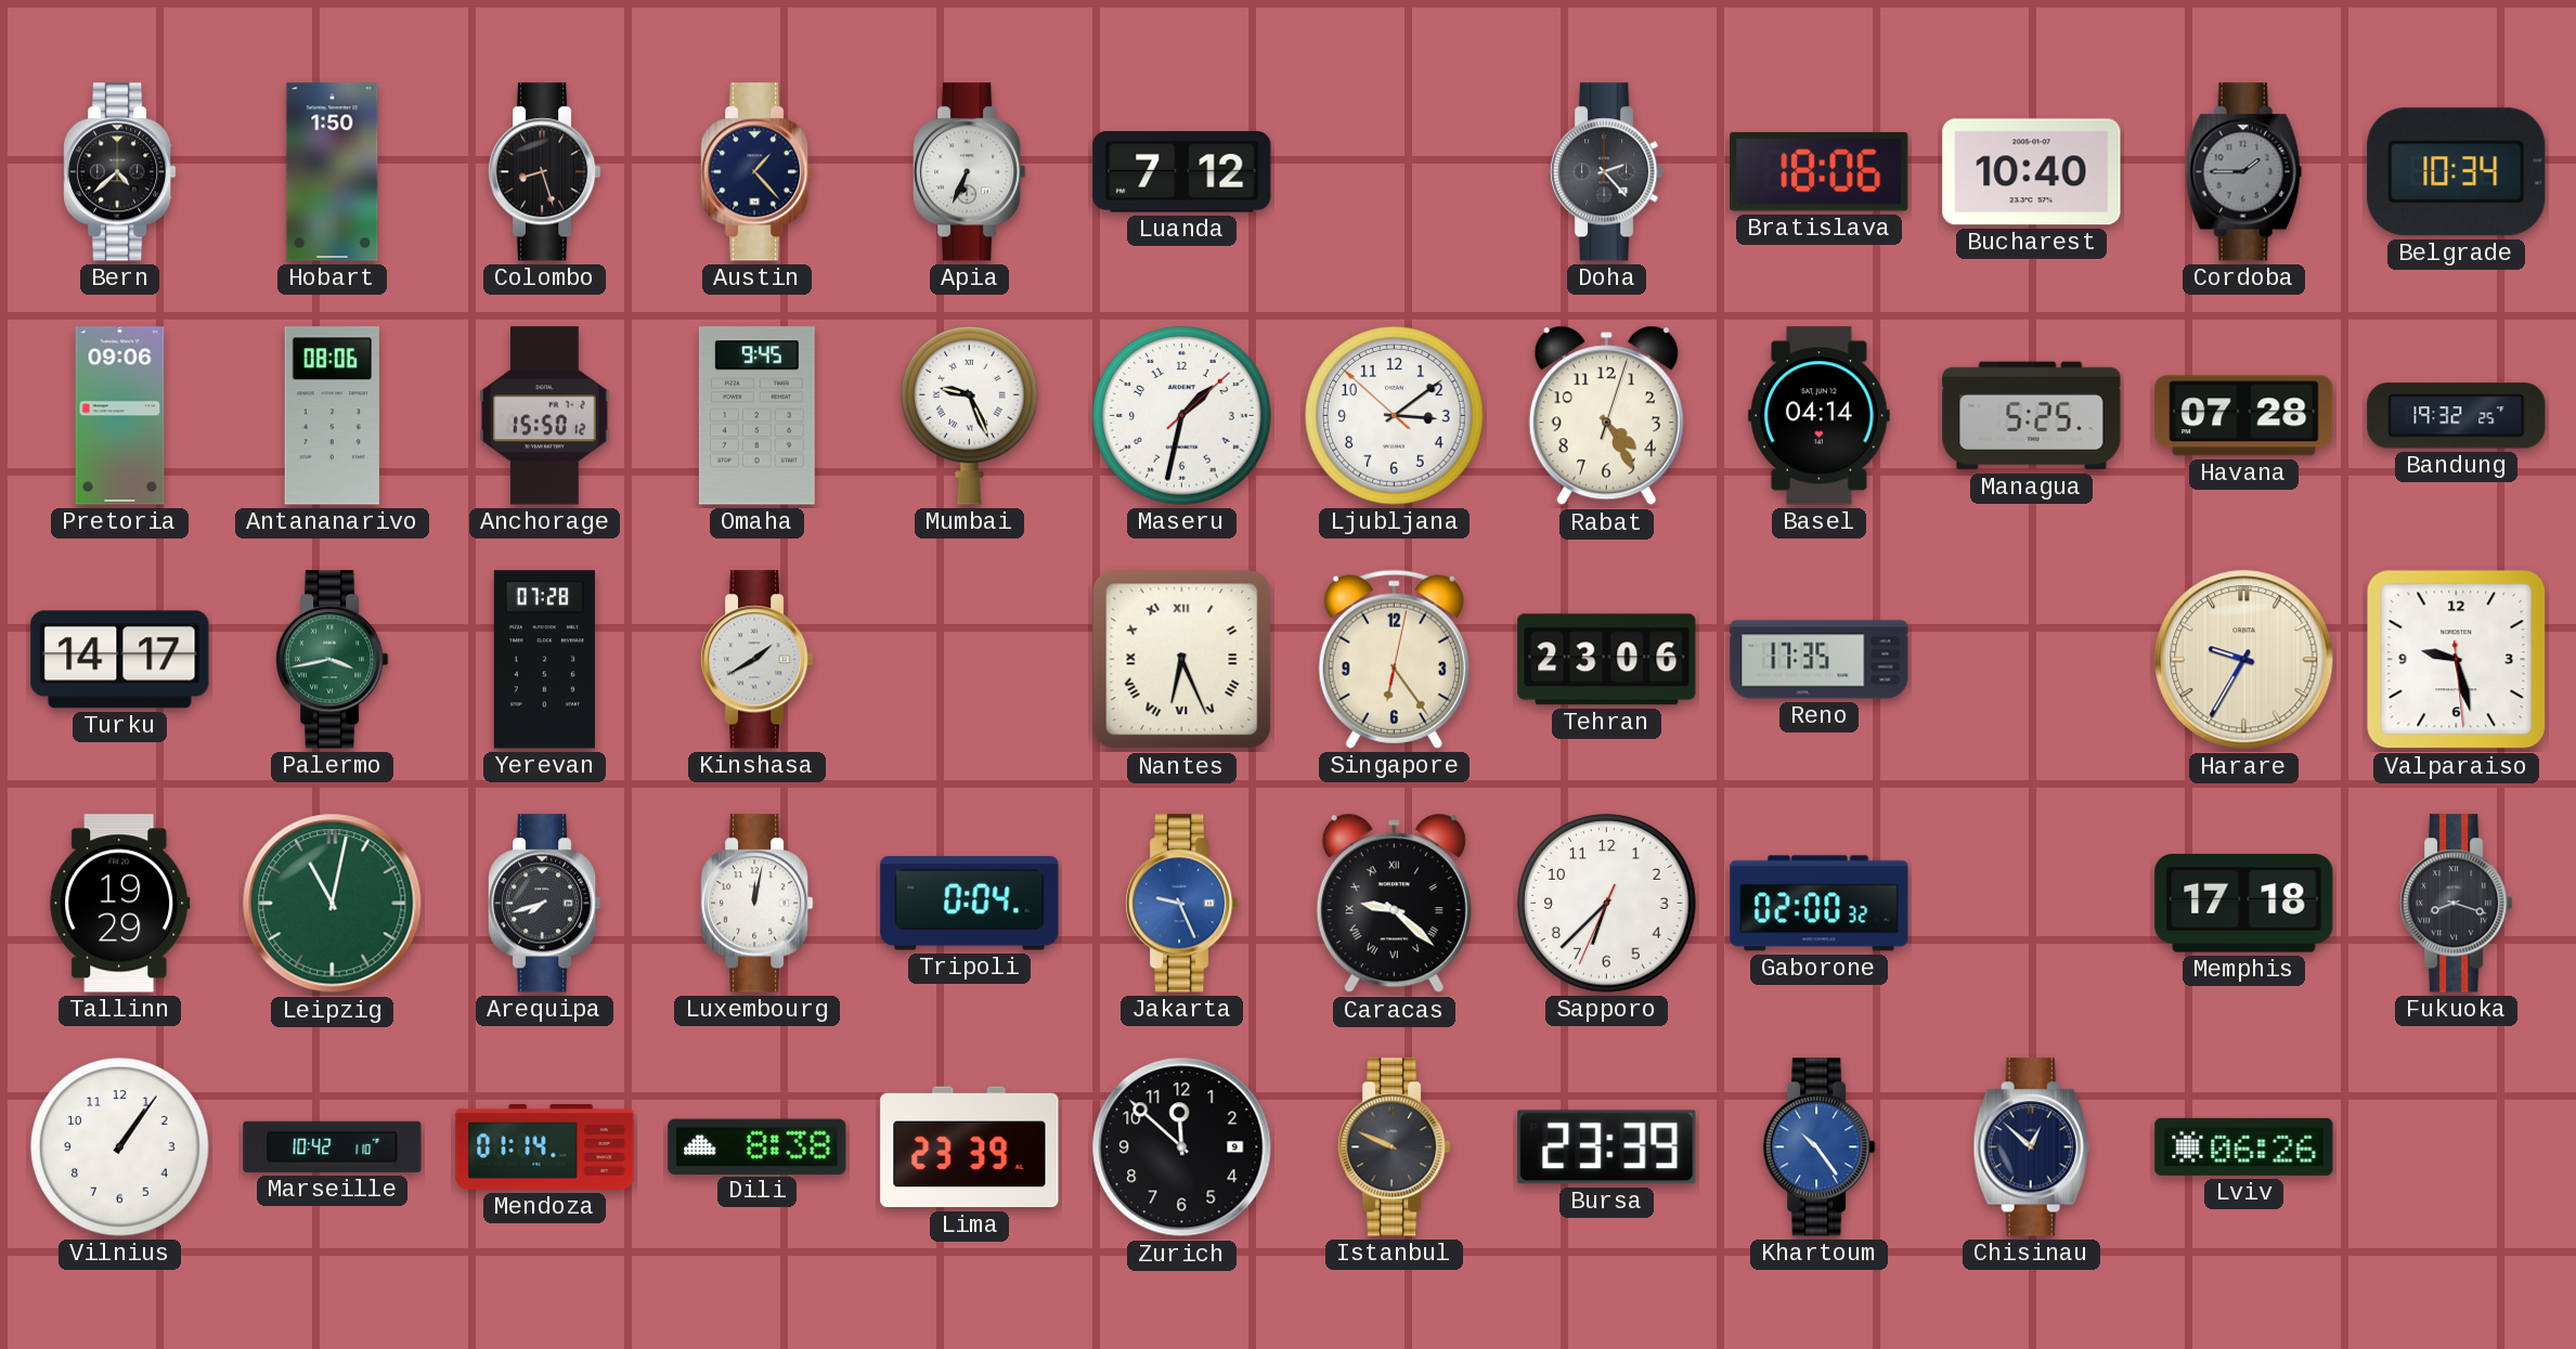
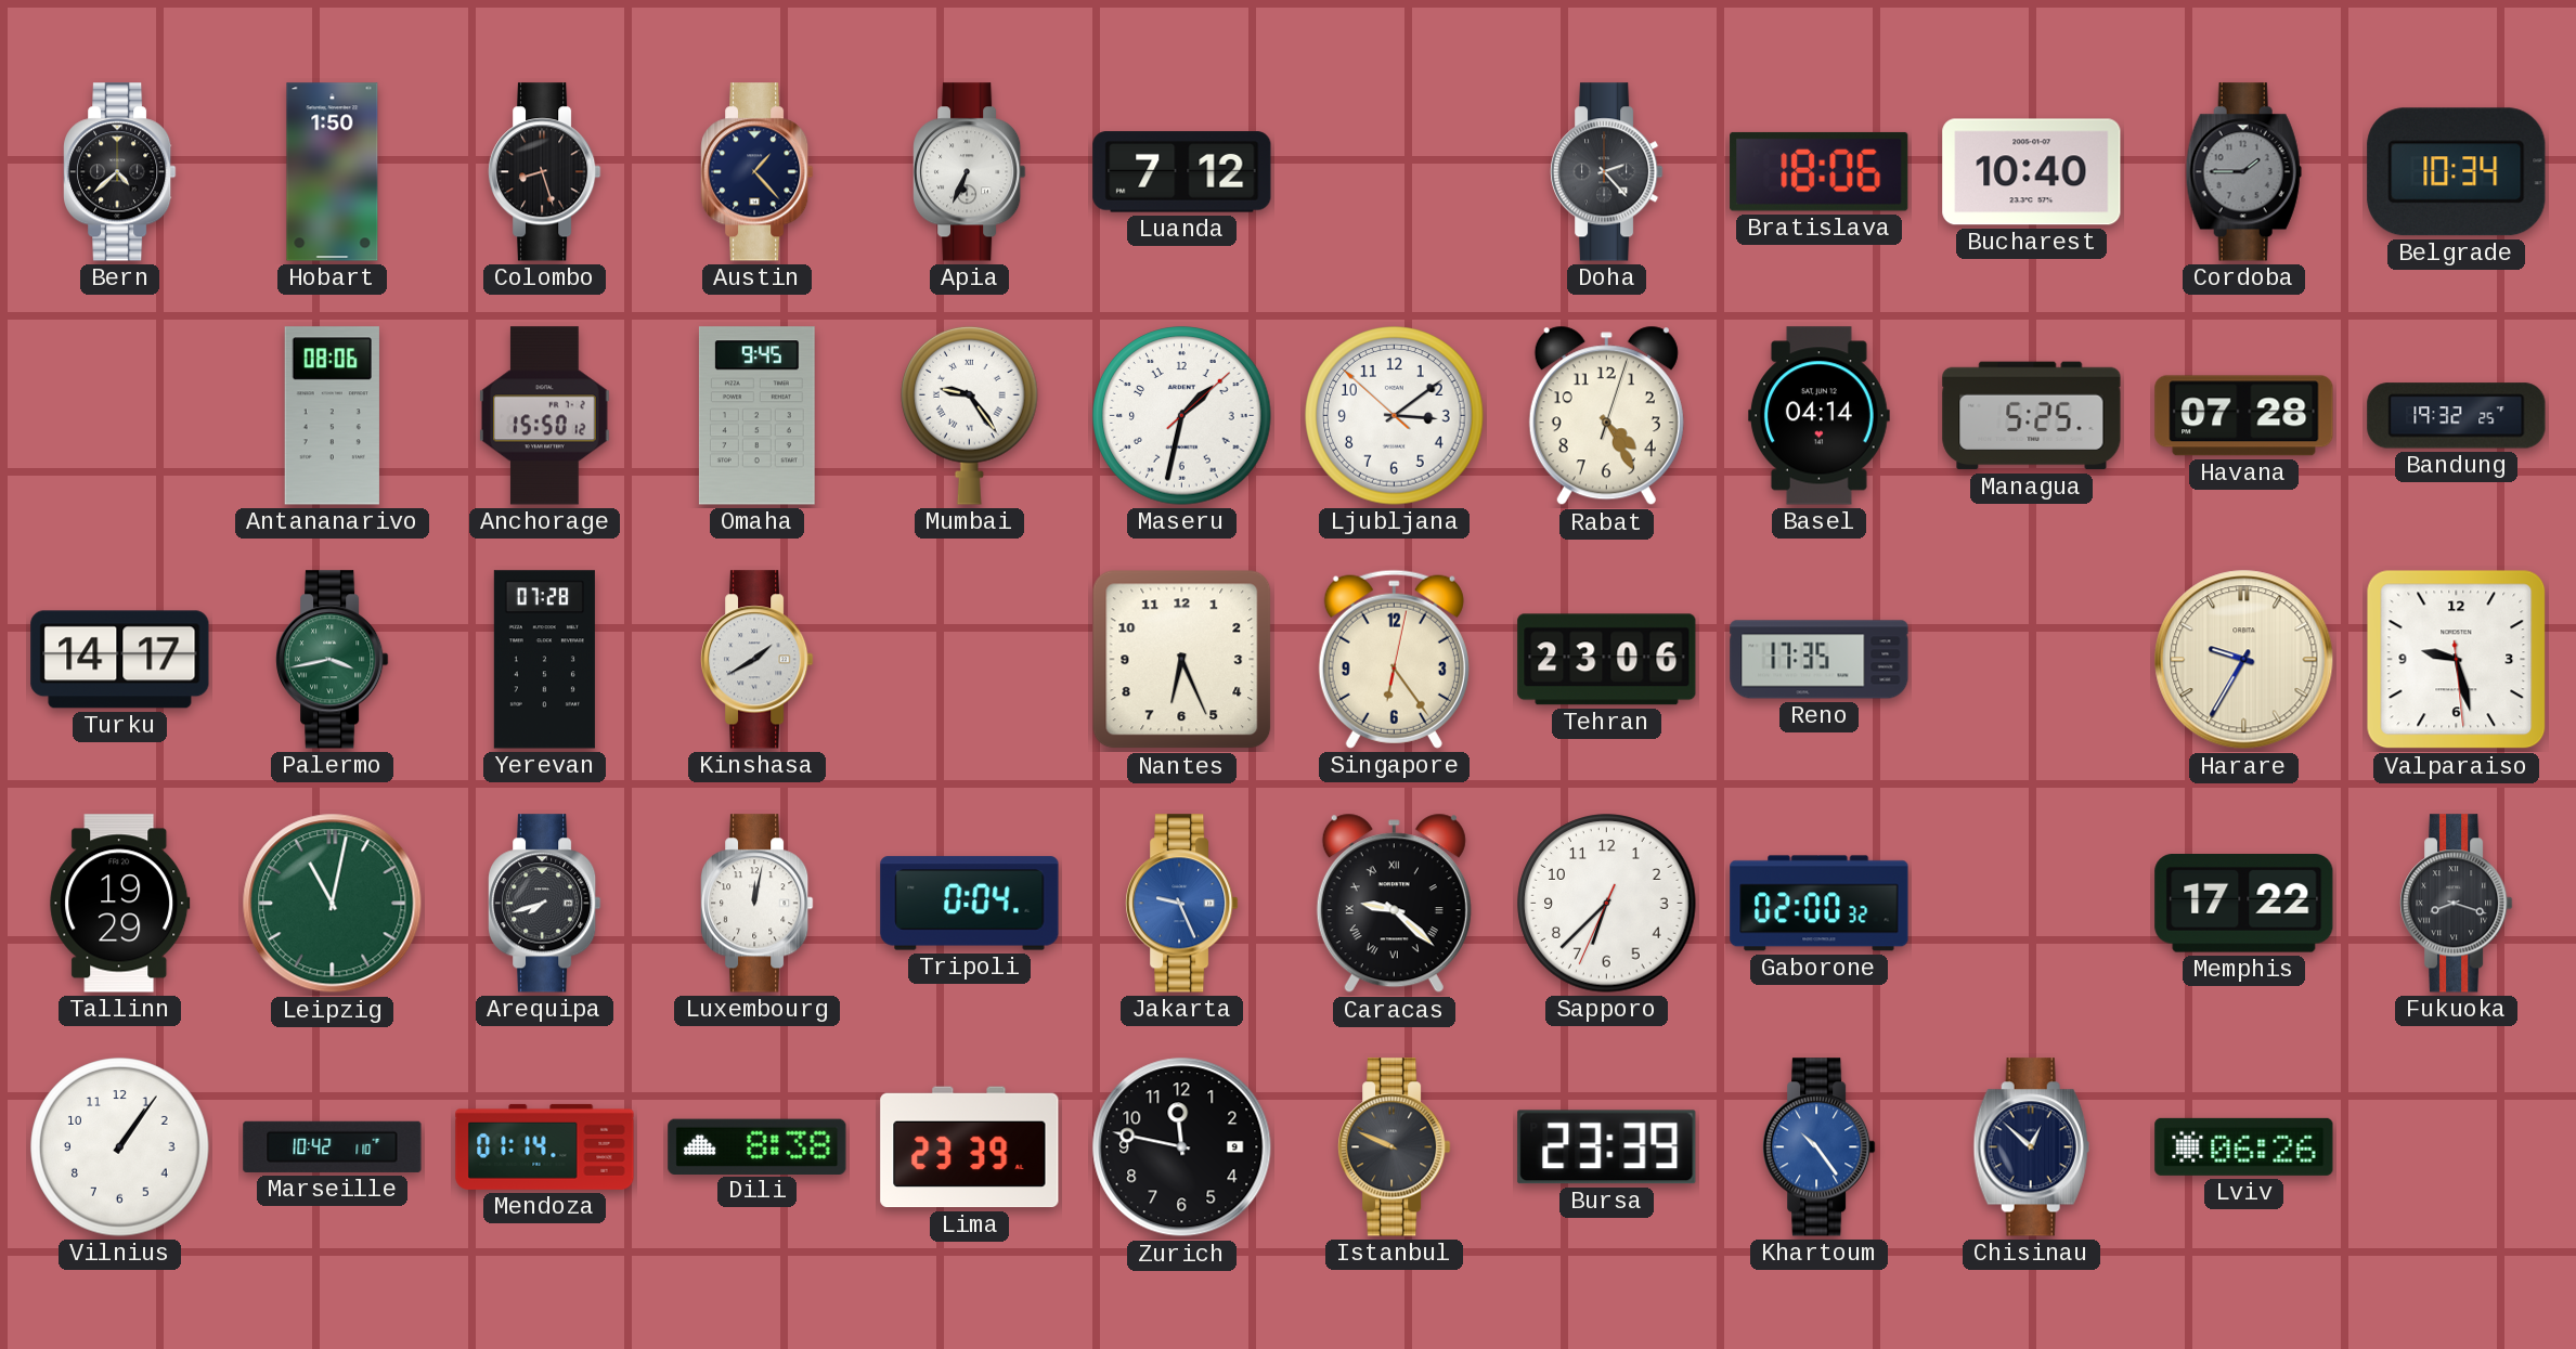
Pretoria: 09:06 -> none
Mumbai: 9:26 -> 9:24
Nantes numerals: Roman -> Arabic
Memphis: 17:18 -> 17:22
Zurich: 11:52 -> 11:47
